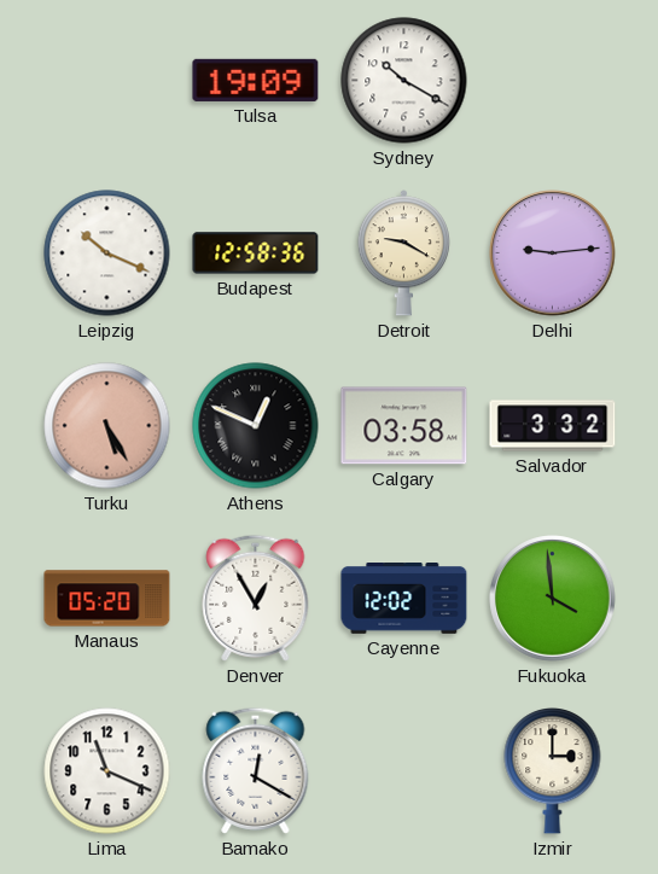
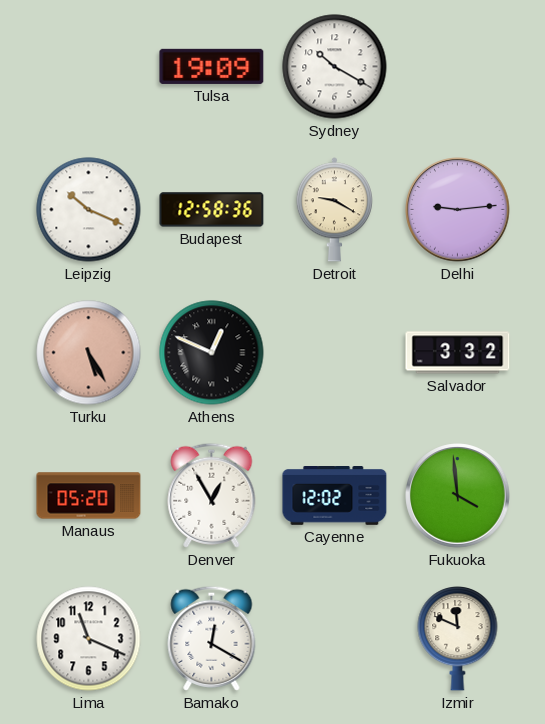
Calgary: 03:58 -> none
Izmir: 3:00 -> 11:49
